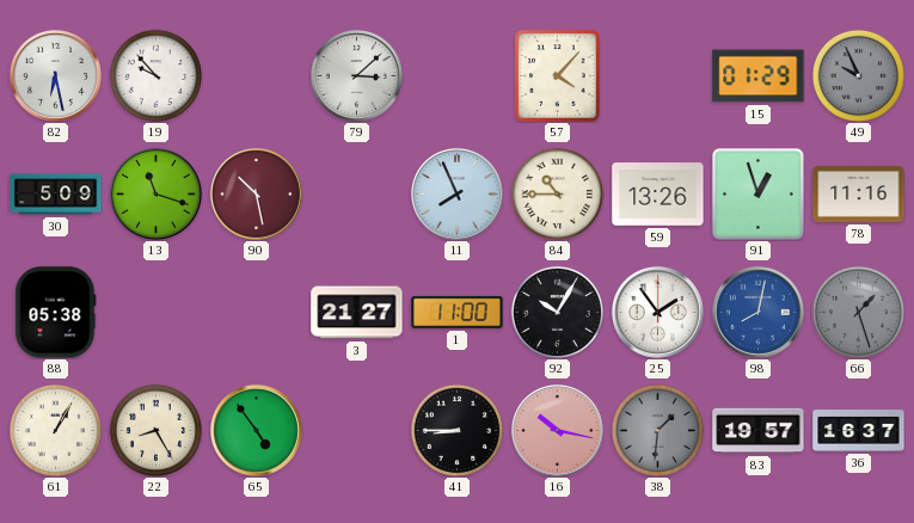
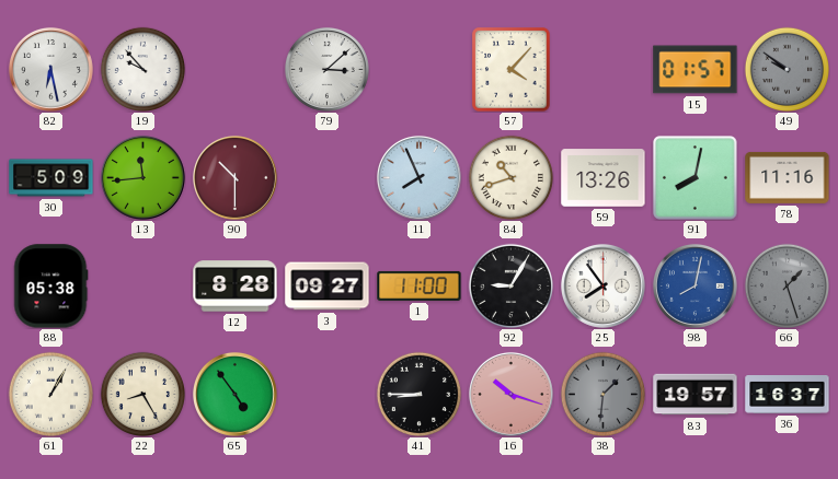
15: 01:29 -> 01:57
49: 9:56 -> 9:51
13: 11:18 -> 11:44
90: 10:28 -> 10:30
84: 10:45 -> 10:42
91: 12:57 -> 8:02
12: none -> 8:28
3: 21:27 -> 09:27
92: 10:05 -> 9:05
25: 1:54 -> 7:54
16: 10:17 -> 10:18
